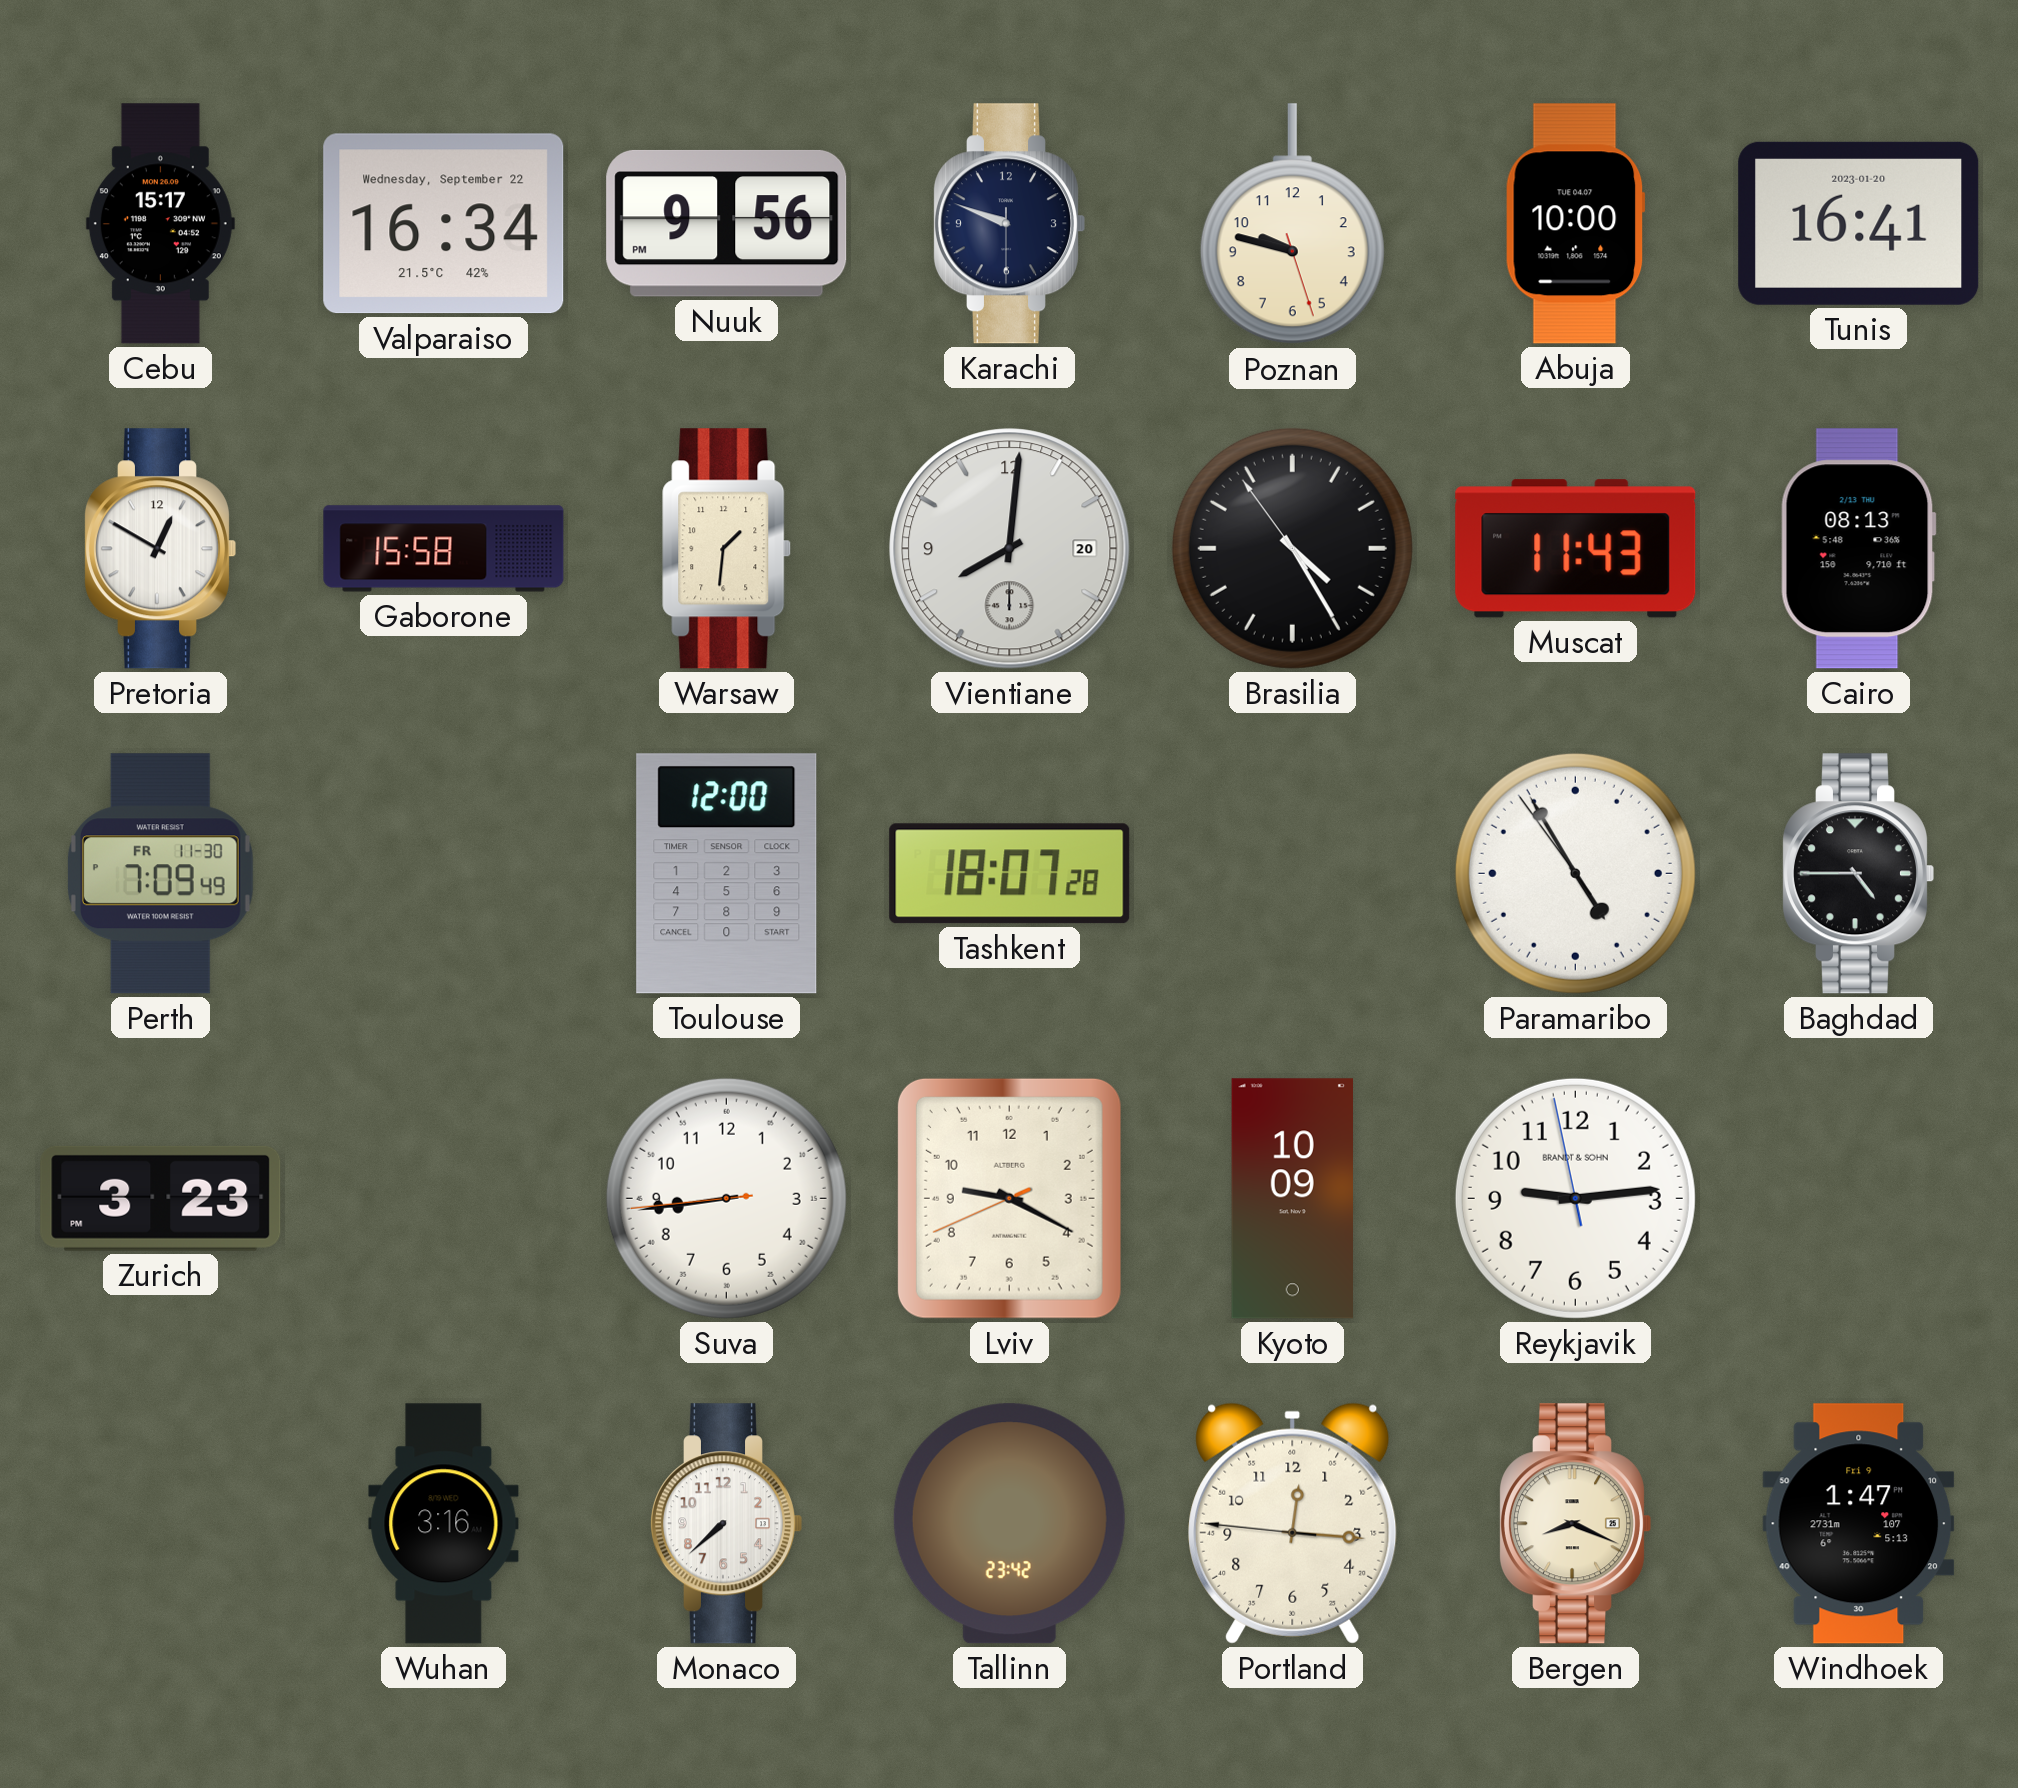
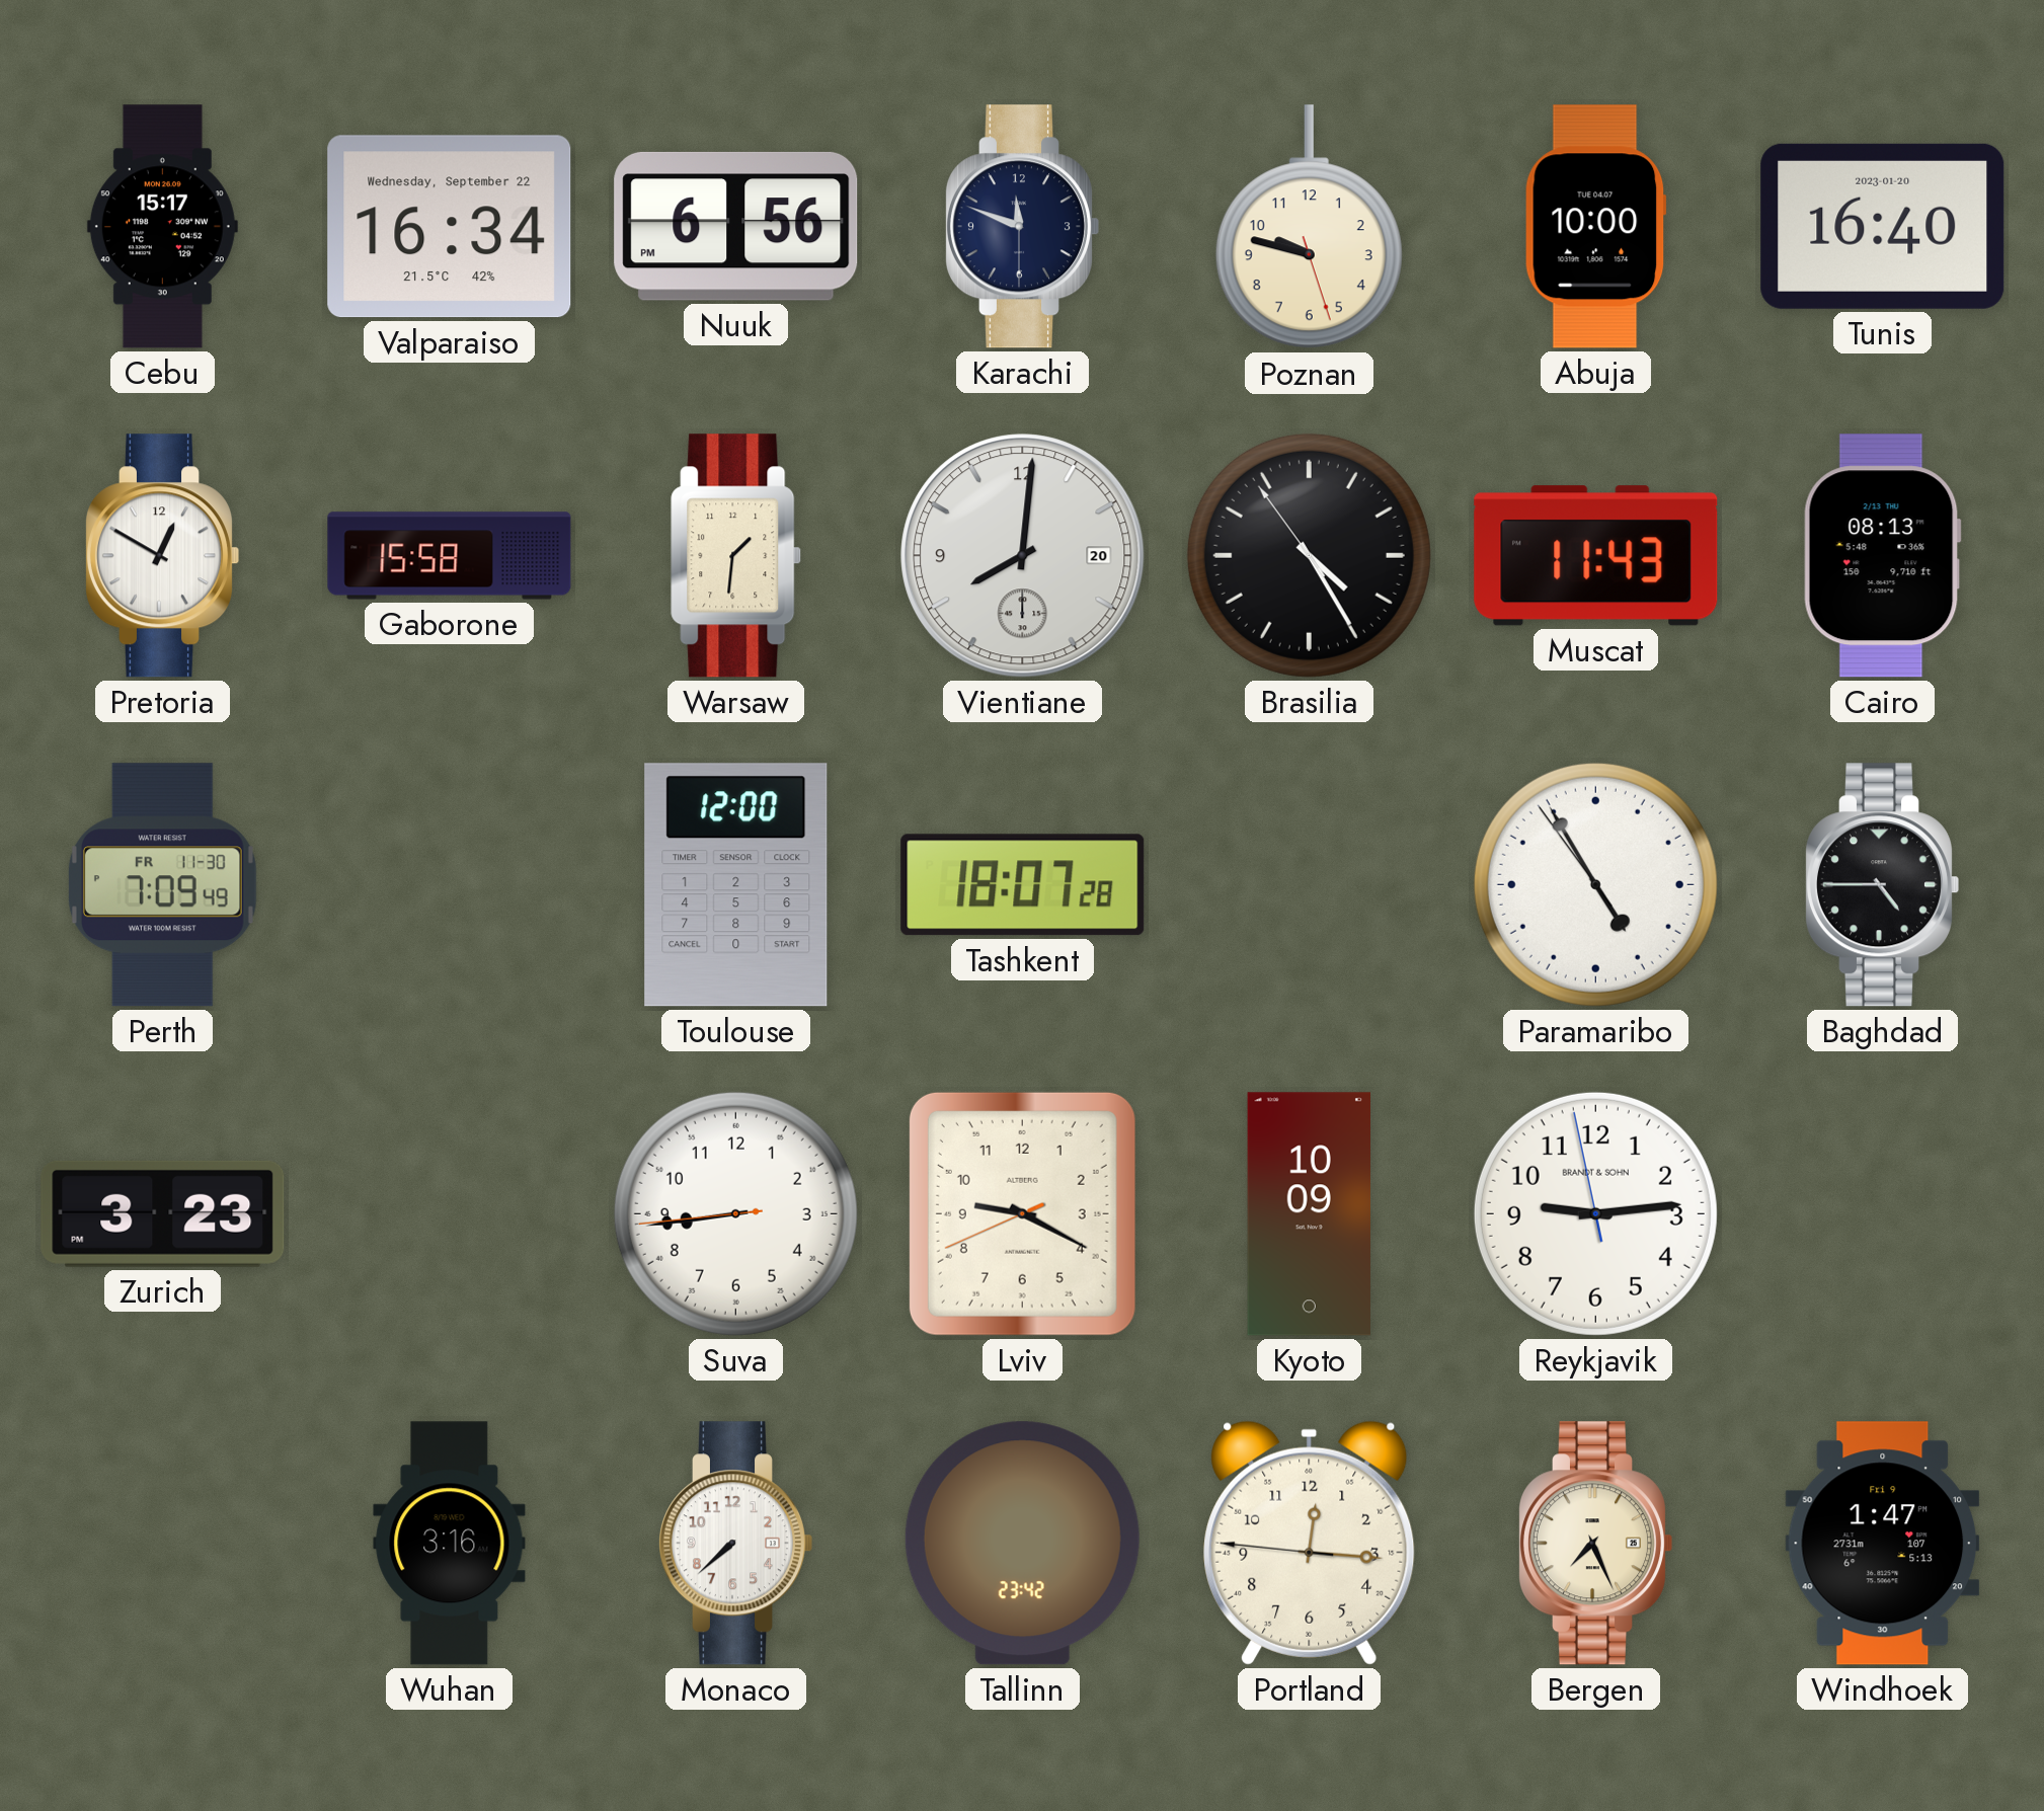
Nuuk: 9:56 -> 6:56
Karachi: 9:48 -> 11:48
Tunis: 16:41 -> 16:40
Bergen: 8:19 -> 7:26
